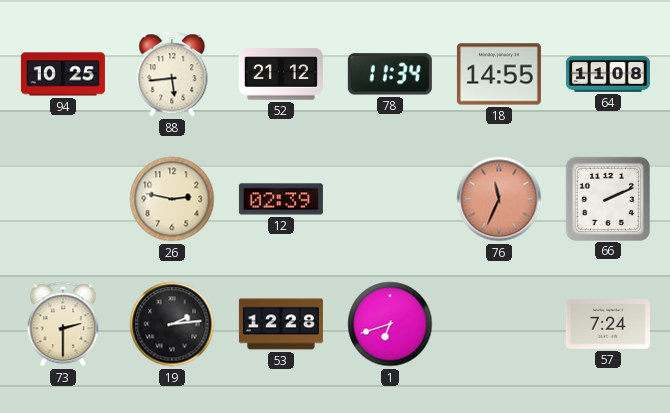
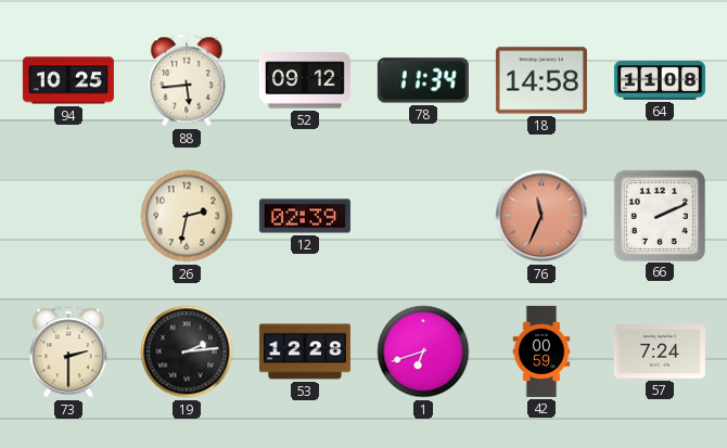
52: 21:12 -> 09:12
18: 14:55 -> 14:58
26: 2:47 -> 2:32
42: none -> 00:59
